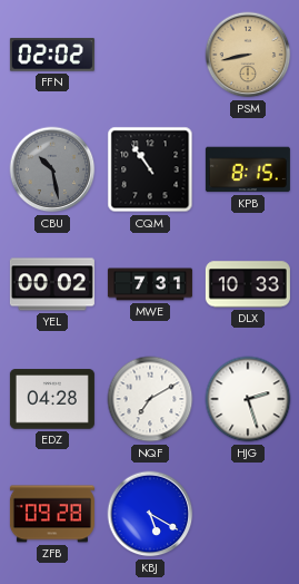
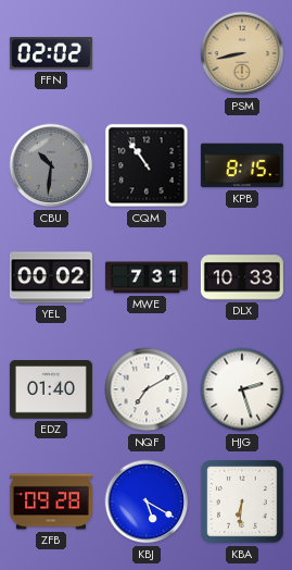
CBU: 10:28 -> 10:31
EDZ: 04:28 -> 01:40
KBA: none -> 6:31
